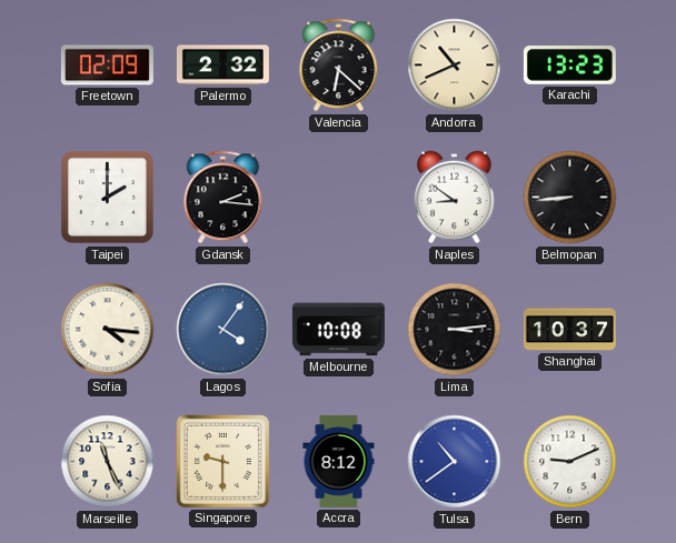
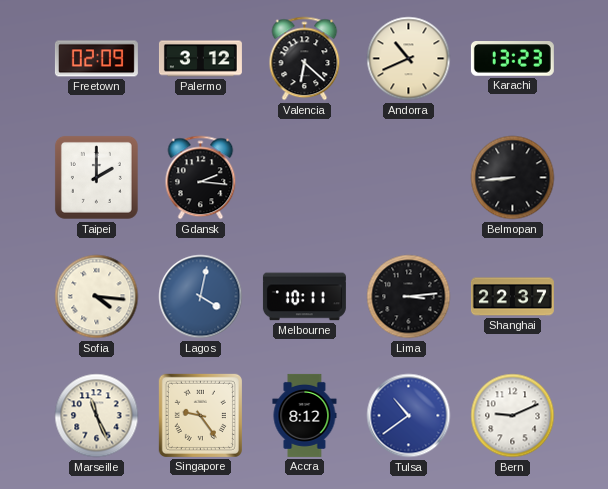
Palermo: 2:32 -> 3:12
Naples: 8:51 -> none
Lagos: 4:06 -> 4:02
Melbourne: 10:08 -> 10:11
Shanghai: 10:37 -> 22:37
Singapore: 9:30 -> 9:24
